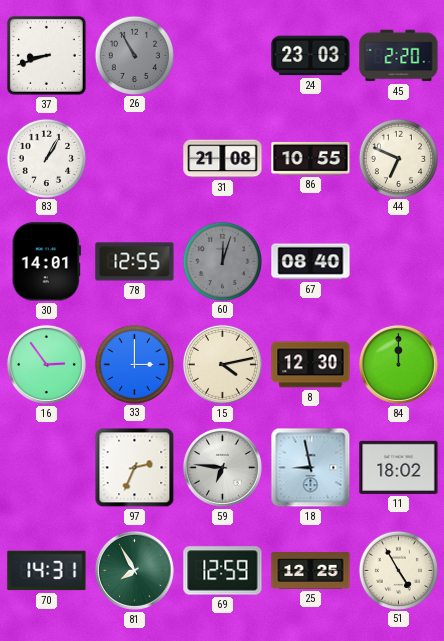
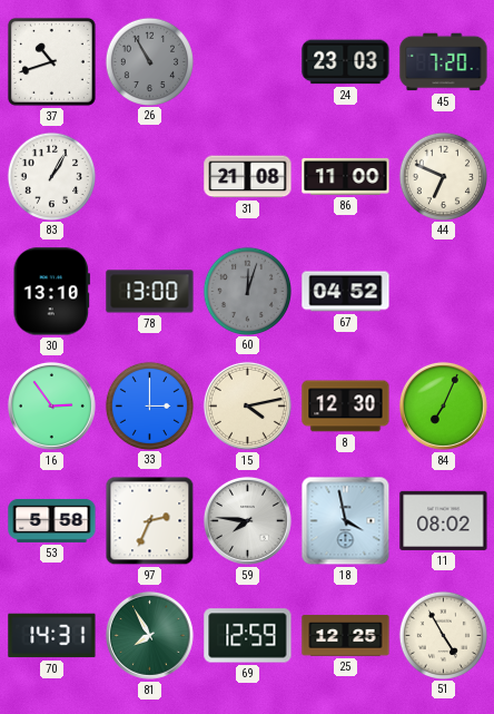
37: 8:42 -> 10:42
45: 2:20 -> 7:20
86: 10:55 -> 11:00
30: 14:01 -> 13:10
78: 12:55 -> 13:00
67: 08:40 -> 04:52
84: 12:00 -> 7:04
53: none -> 5:58
59: 6:46 -> 7:46
18: 8:58 -> 3:58
11: 18:02 -> 08:02
